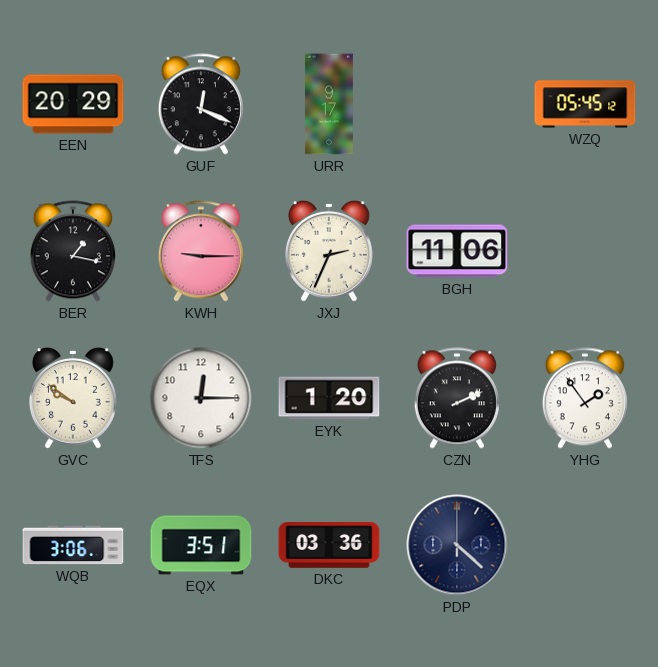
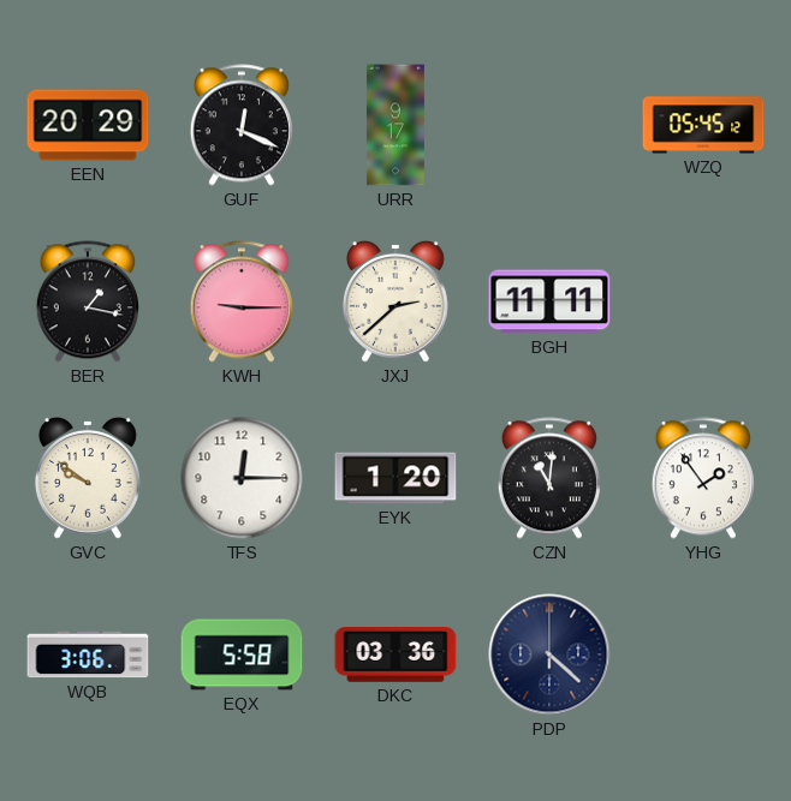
JXJ: 2:34 -> 2:38
BGH: 11:06 -> 11:11
CZN: 2:11 -> 11:01
EQX: 3:51 -> 5:58
